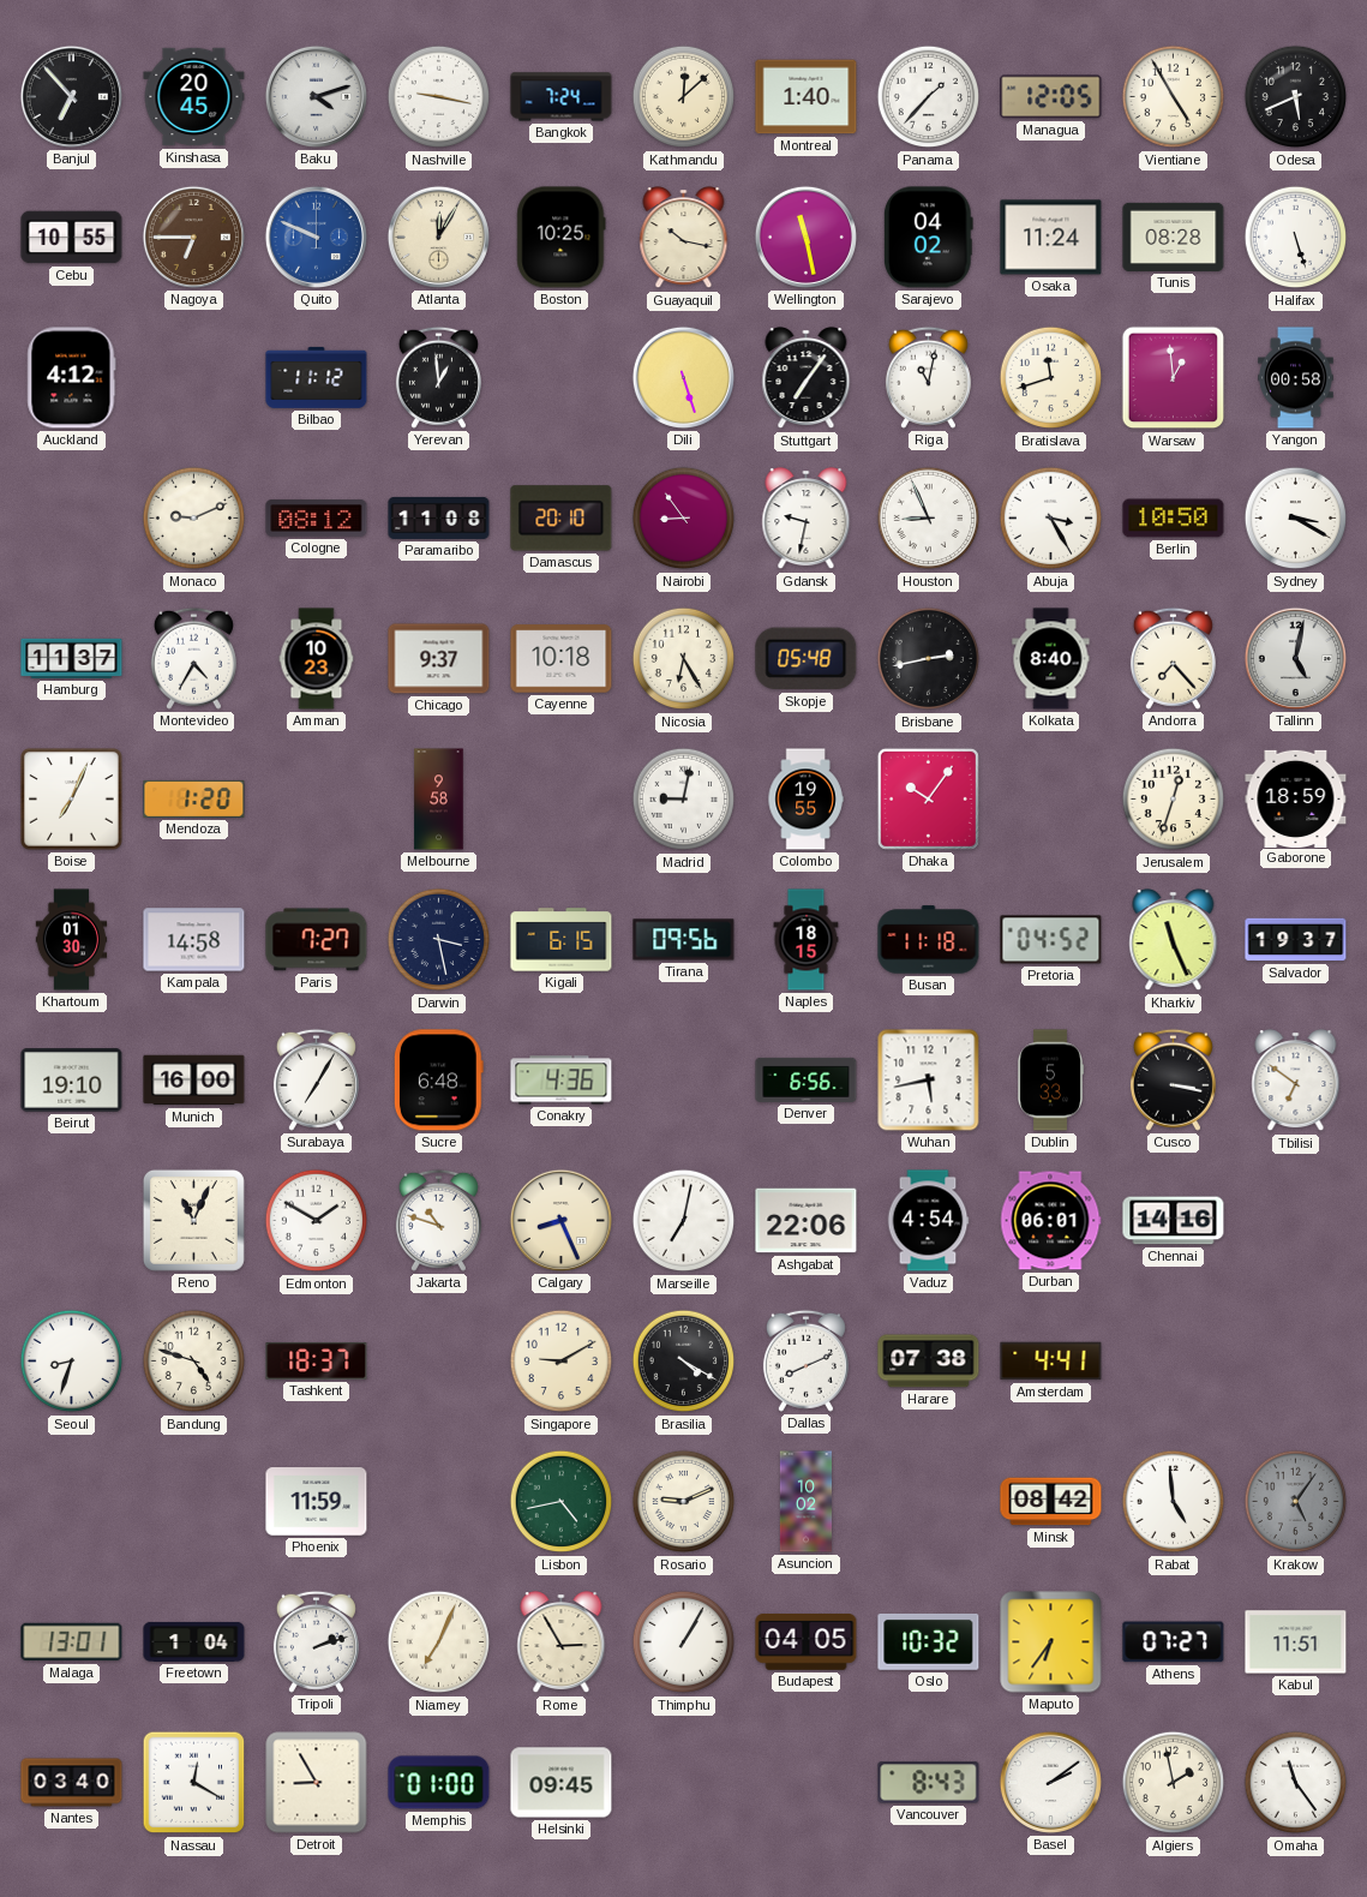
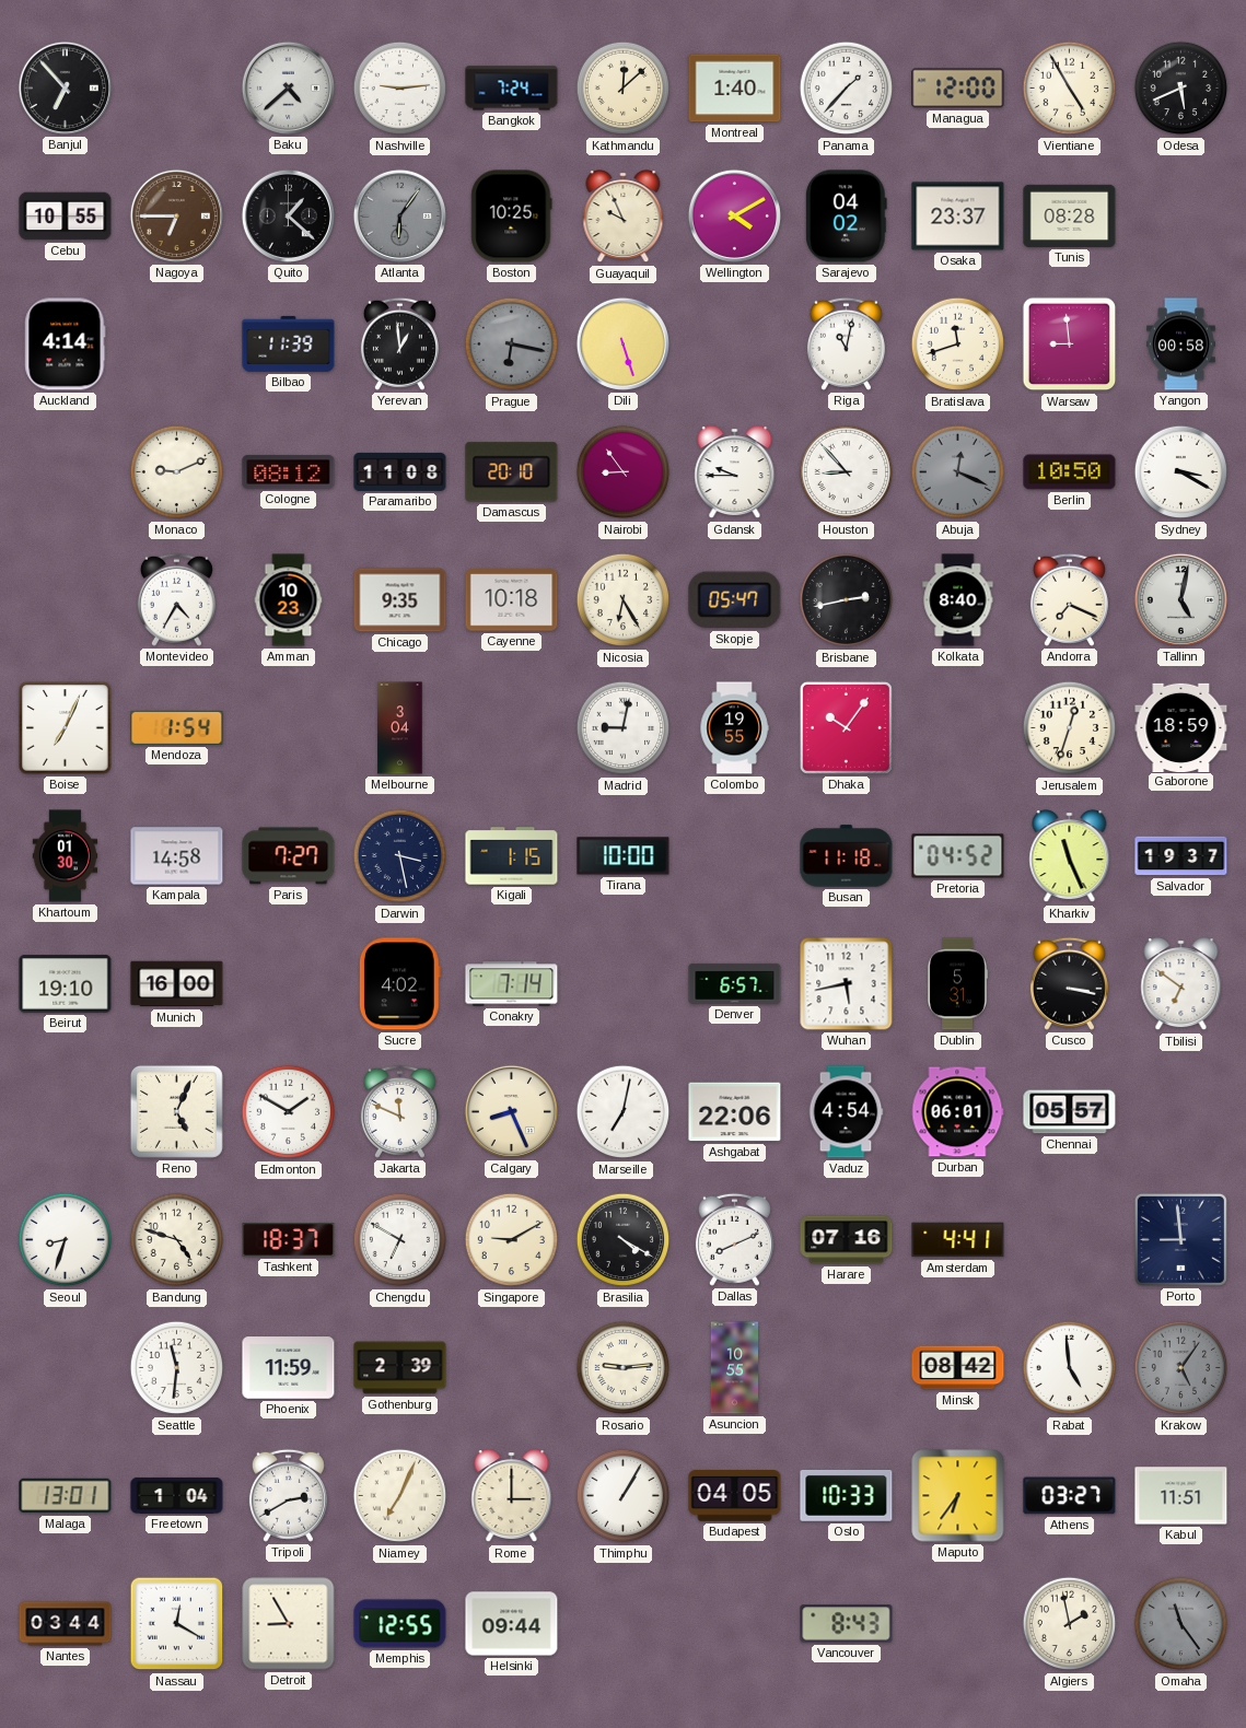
Kinshasa: 20:45 -> none
Baku: 4:12 -> 4:38
Nashville: 9:17 -> 9:14
Managua: 12:05 -> 12:00
Quito: 9:49 -> 1:22
Quito dial: blue -> black
Atlanta: 12:05 -> 6:06
Atlanta dial: cream -> grey
Guayaquil: 10:17 -> 9:56
Wellington: 11:28 -> 4:10
Osaka: 11:24 -> 23:37
Halifax: 5:27 -> none
Auckland: 4:12 -> 4:14
Bilbao: 11:12 -> 11:39
Prague: none -> 6:17
Stuttgart: 7:06 -> none
Warsaw: 12:59 -> 8:59
Gdansk: 9:32 -> 9:45
Houston: 8:56 -> 8:53
Abuja: 3:25 -> 12:19
Abuja dial: white -> grey
Hamburg: 11:37 -> none
Chicago: 9:37 -> 9:35
Skopje: 05:48 -> 05:47
Andorra: 7:23 -> 7:19
Mendoza: 1:20 -> 1:54
Melbourne: 9:58 -> 3:04
Kigali: 6:15 -> 1:15
Tirana: 09:56 -> 10:00
Naples: 18:15 -> none
Surabaya: 7:05 -> none
Sucre: 6:48 -> 4:02
Conakry: 4:36 -> 7:14
Denver: 6:56 -> 6:57
Dublin: 5:33 -> 5:31
Reno: 11:04 -> 5:04
Jakarta: 10:48 -> 11:49
Chennai: 14:16 -> 05:57
Chengdu: none -> 6:50
Harare: 07:38 -> 07:16
Porto: none -> 8:59
Seattle: none -> 11:31
Gothenburg: none -> 2:39
Lisbon: 4:43 -> none
Rosario: 9:11 -> 9:14
Asuncion: 10:02 -> 10:55
Tripoli: 2:12 -> 2:40
Rome: 2:55 -> 3:00
Oslo: 10:32 -> 10:33
Athens: 07:27 -> 03:27
Nantes: 03:40 -> 03:44
Memphis: 01:00 -> 12:55
Helsinki: 09:45 -> 09:44
Basel: 2:09 -> none
Omaha dial: white -> grey
